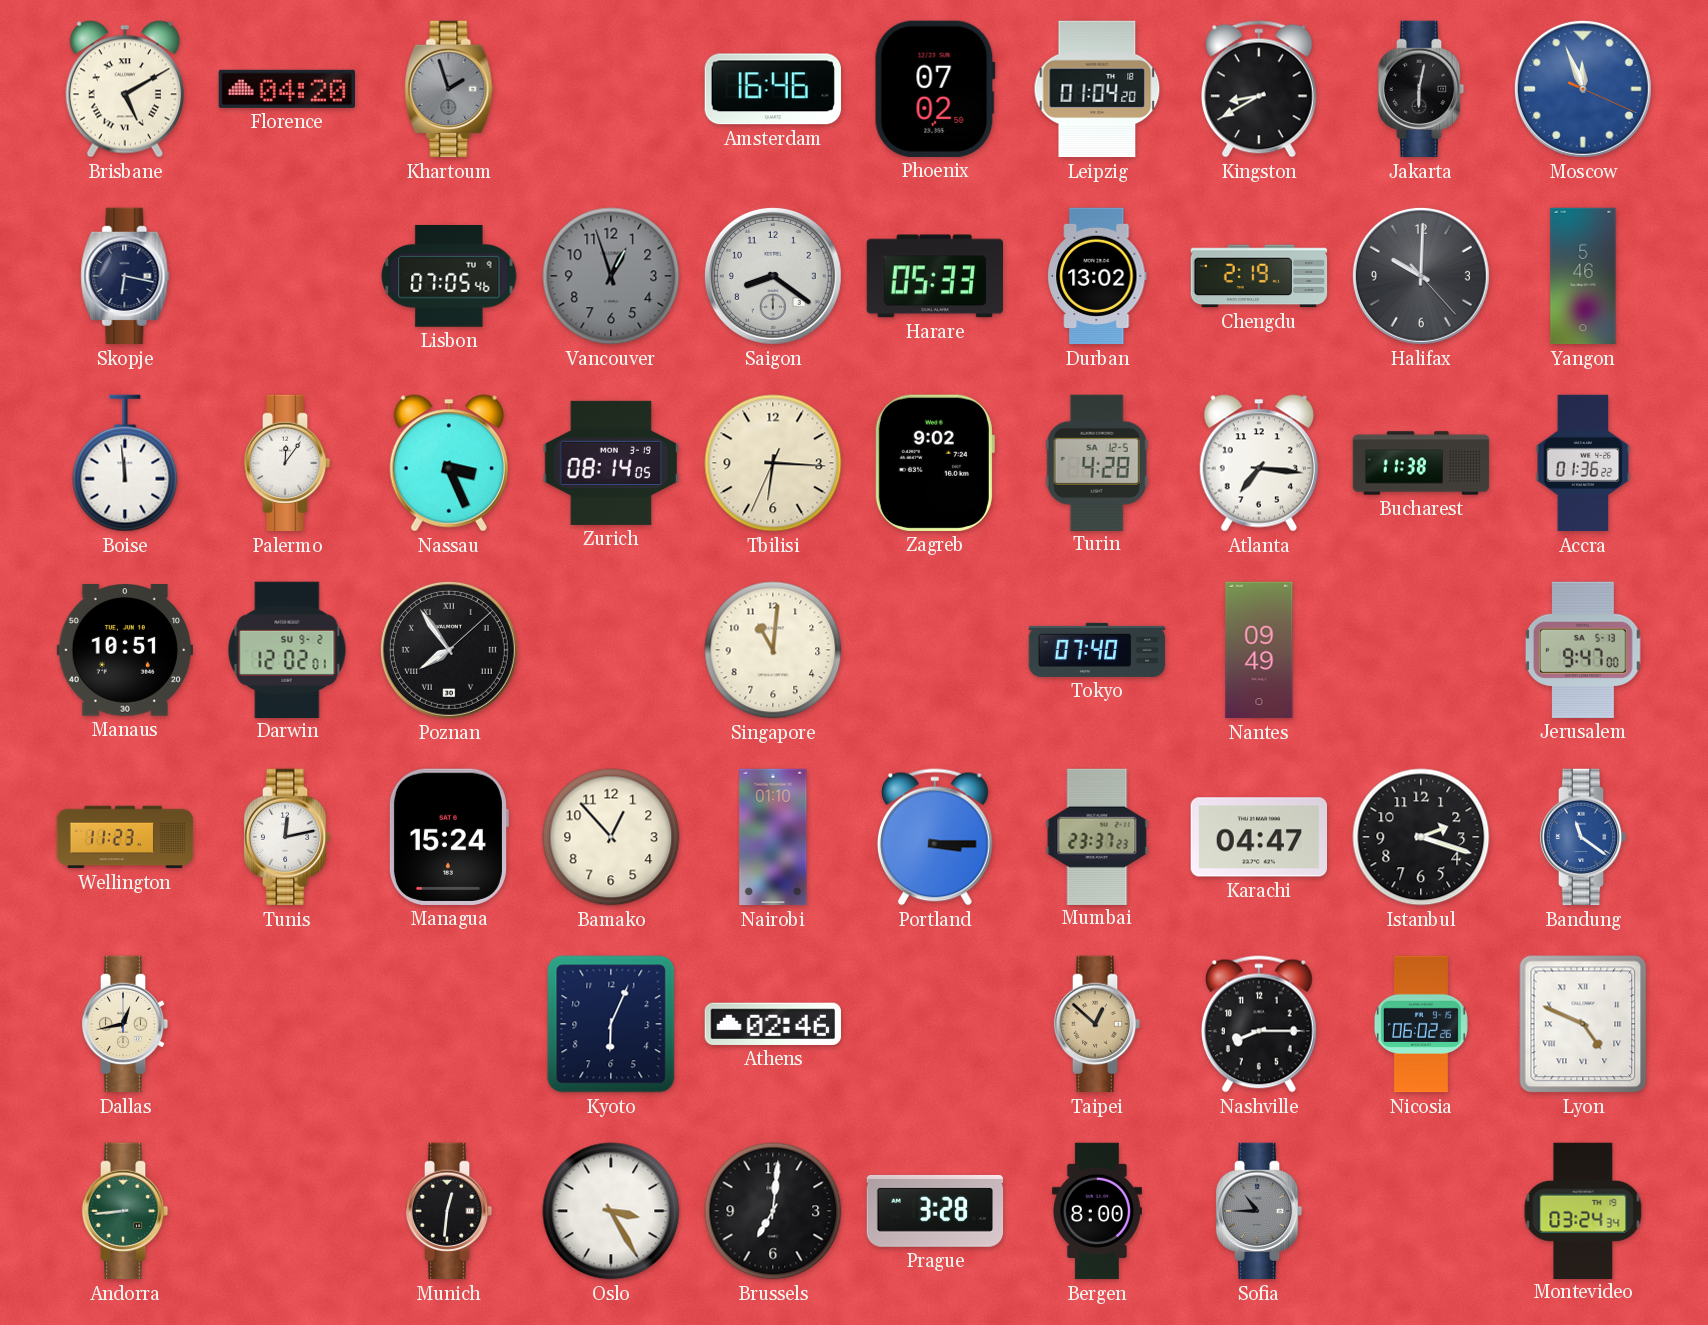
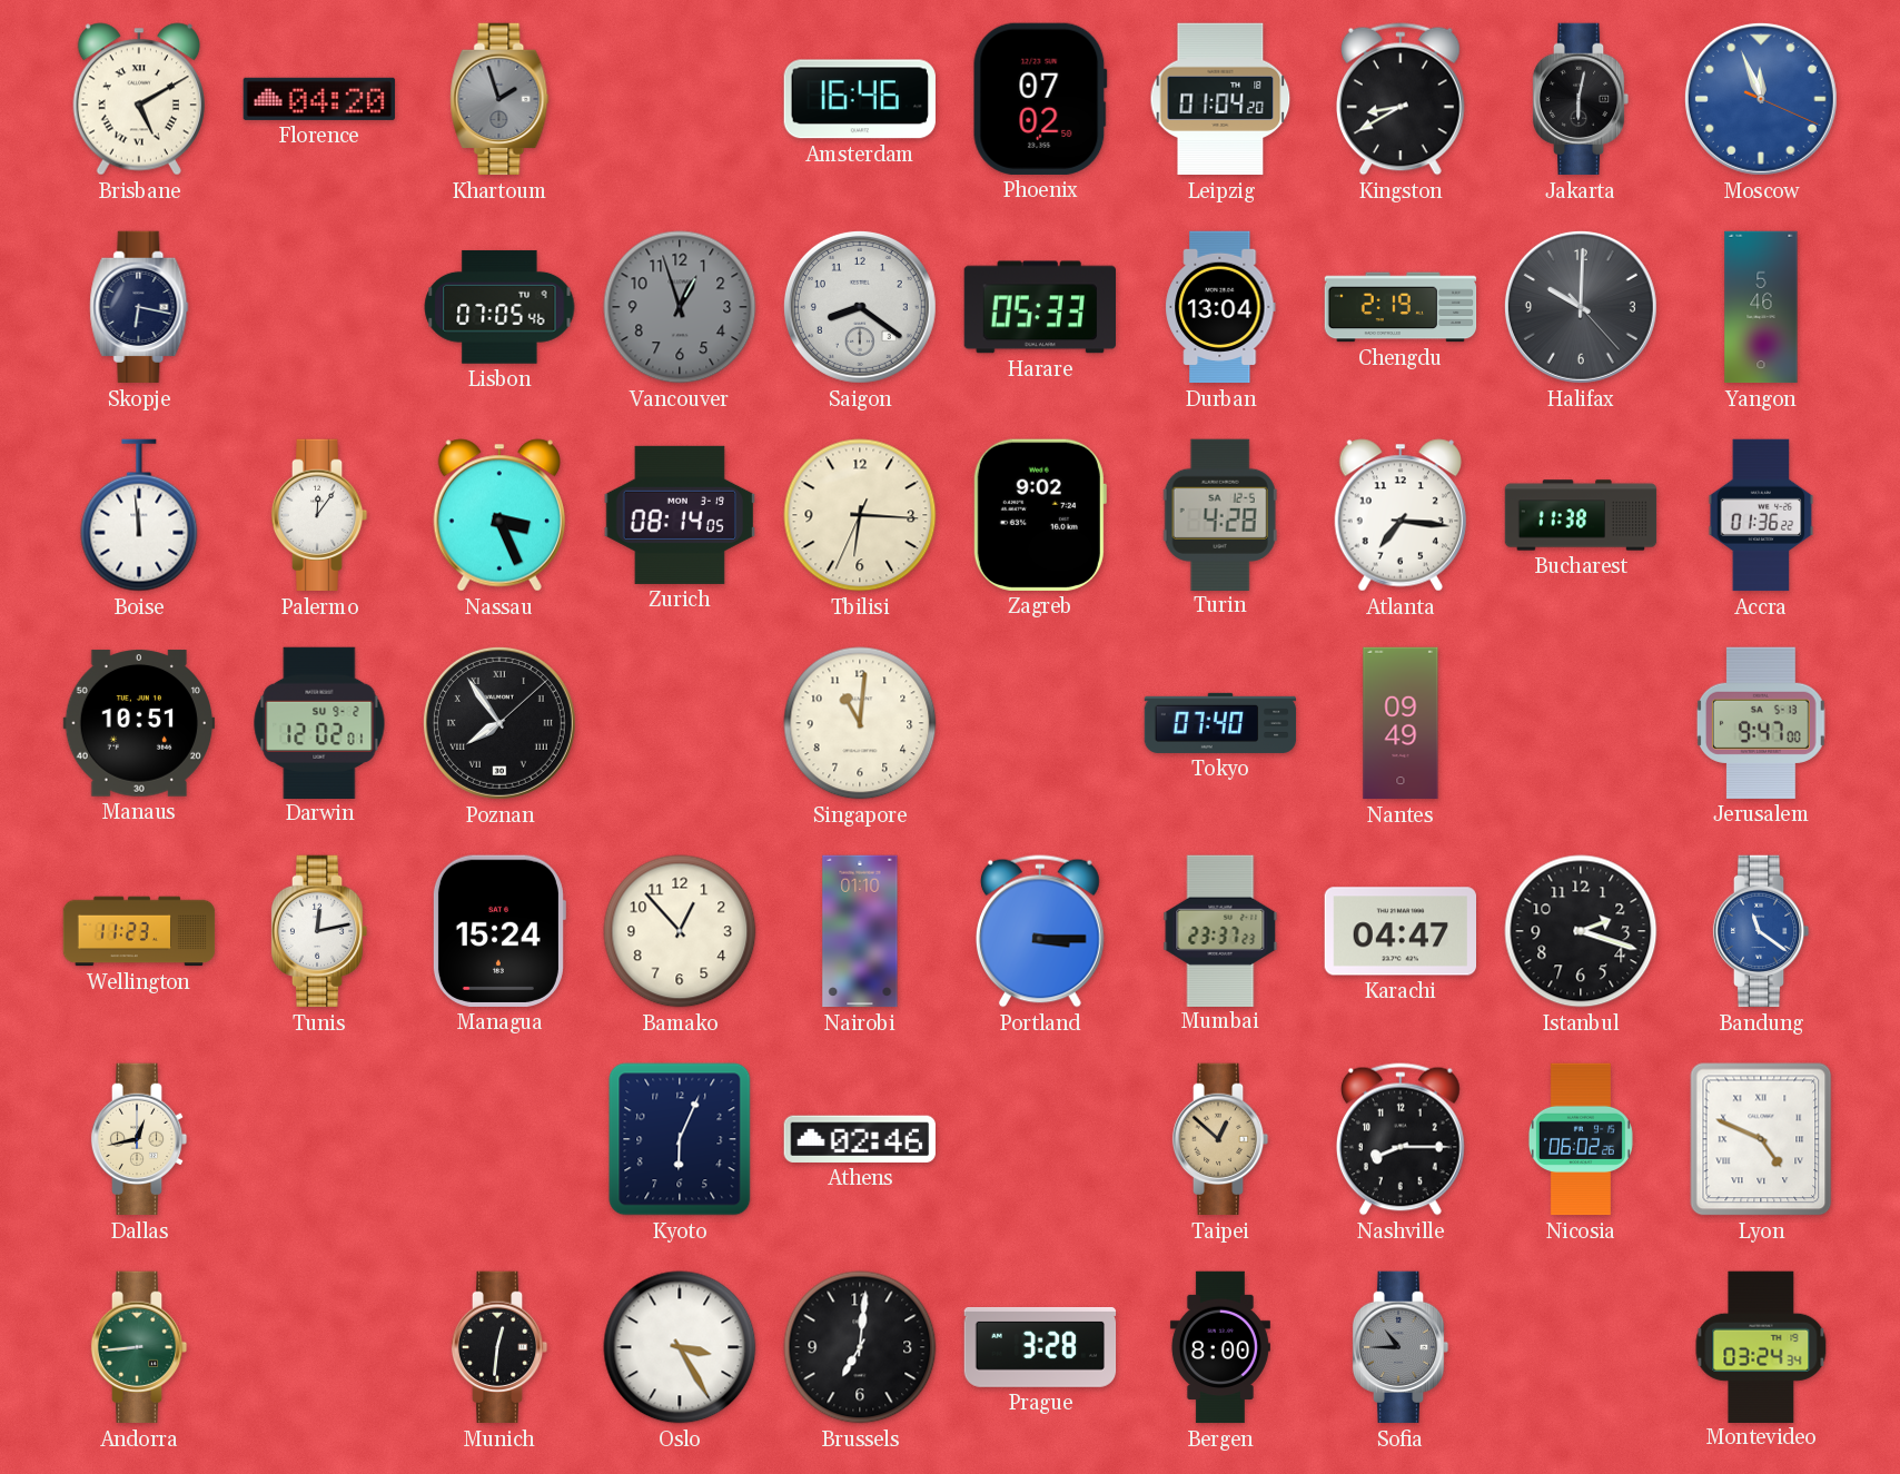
Durban: 13:02 -> 13:04
